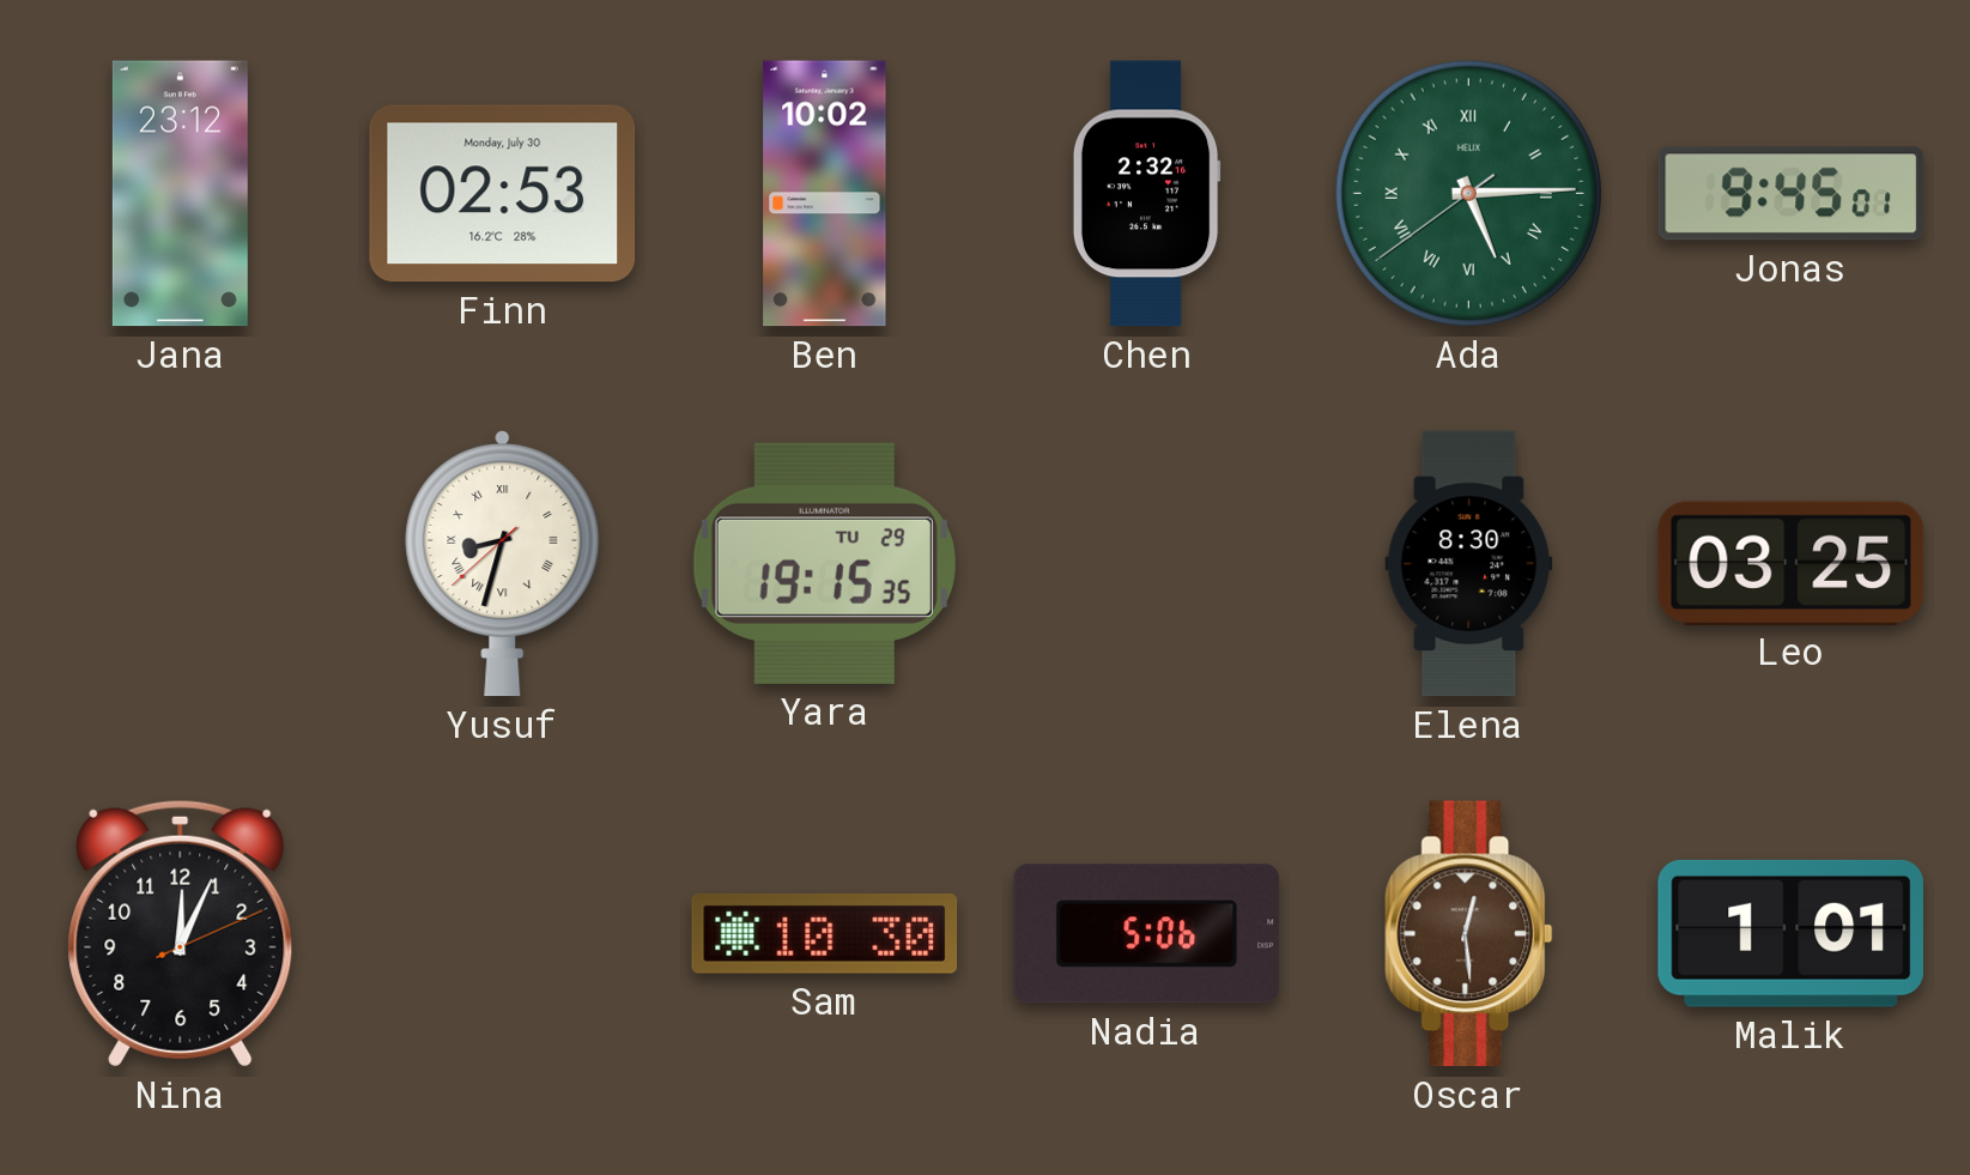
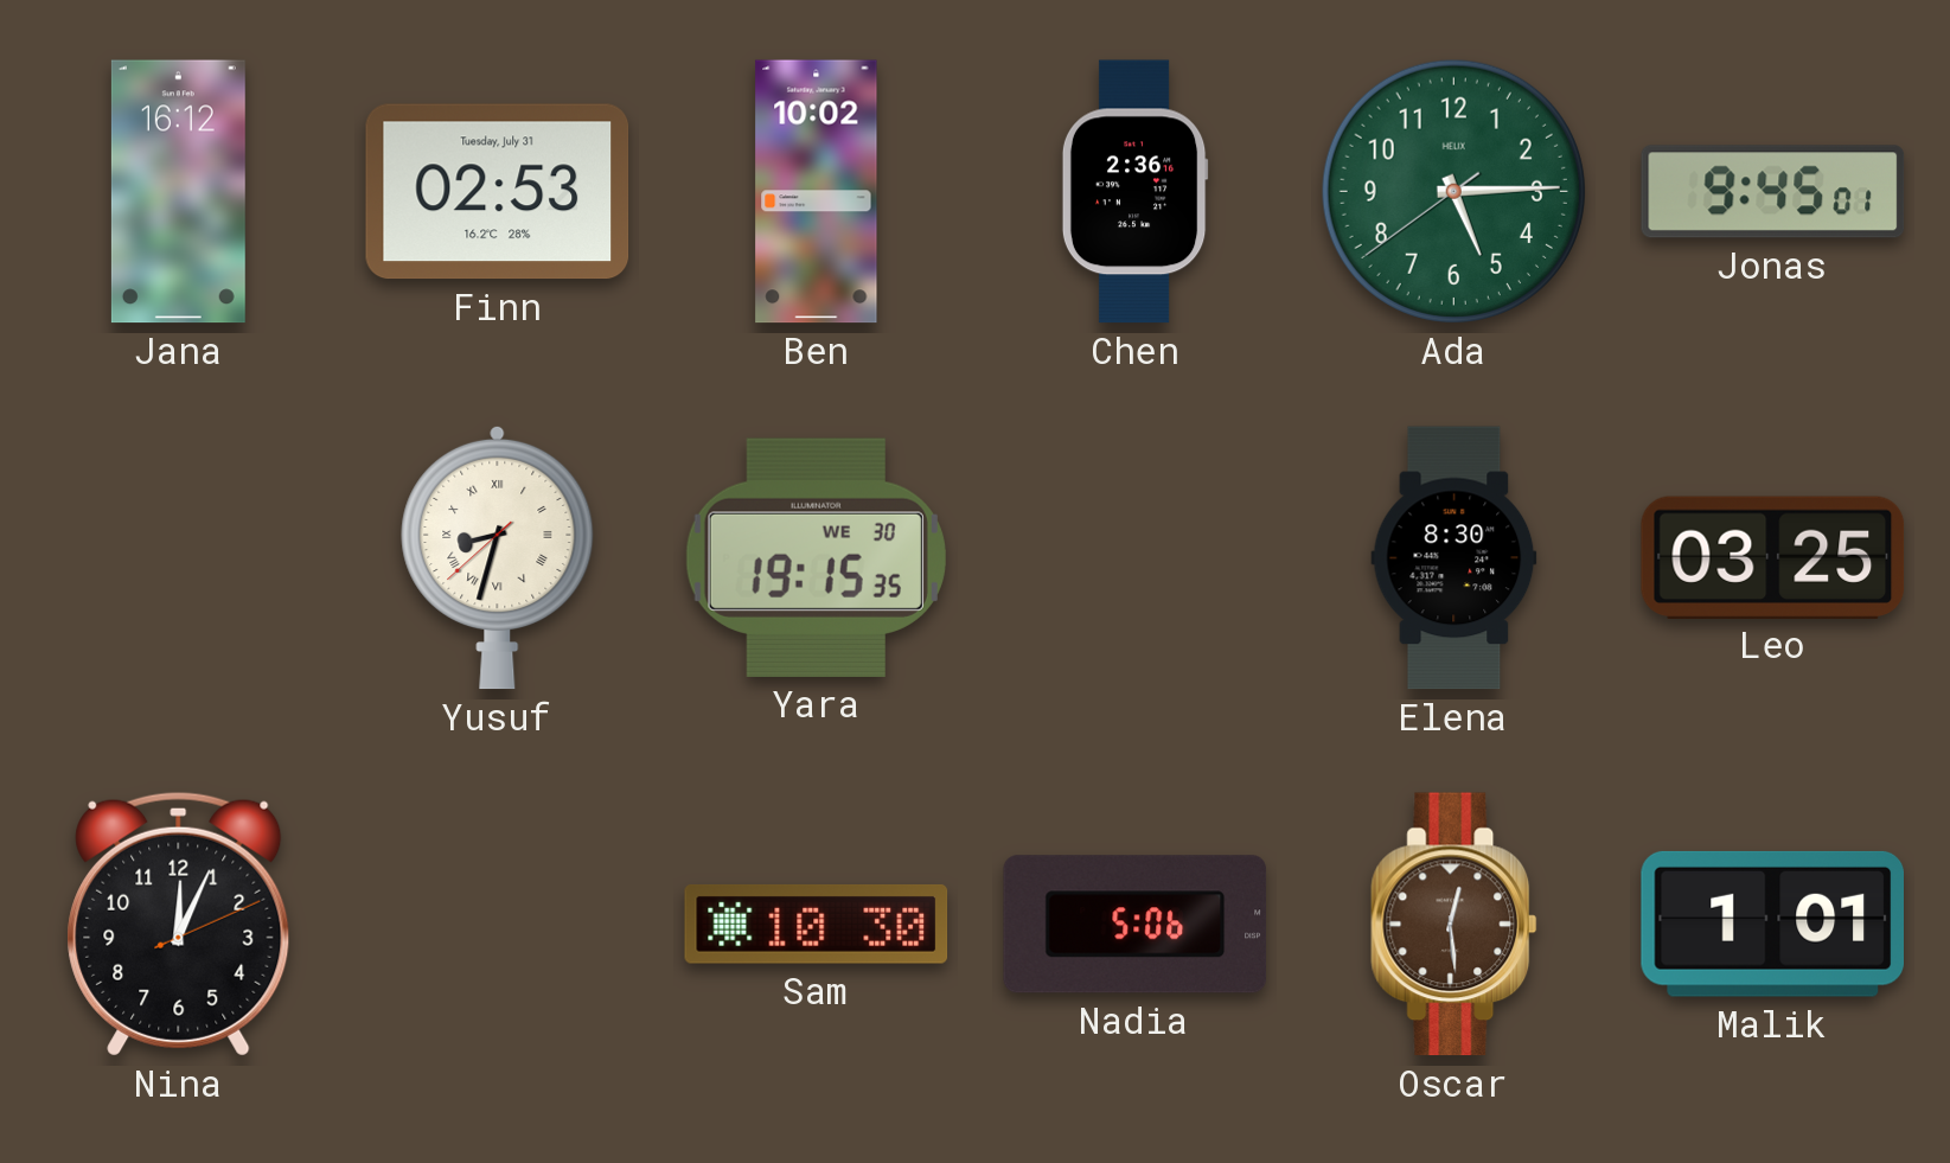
Jana: 23:12 -> 16:12
Finn date: Monday, July 30 -> Tuesday, July 31
Chen: 2:32 -> 2:36
Ada numerals: Roman -> Arabic
Yara date: TU 29 -> WE 30
